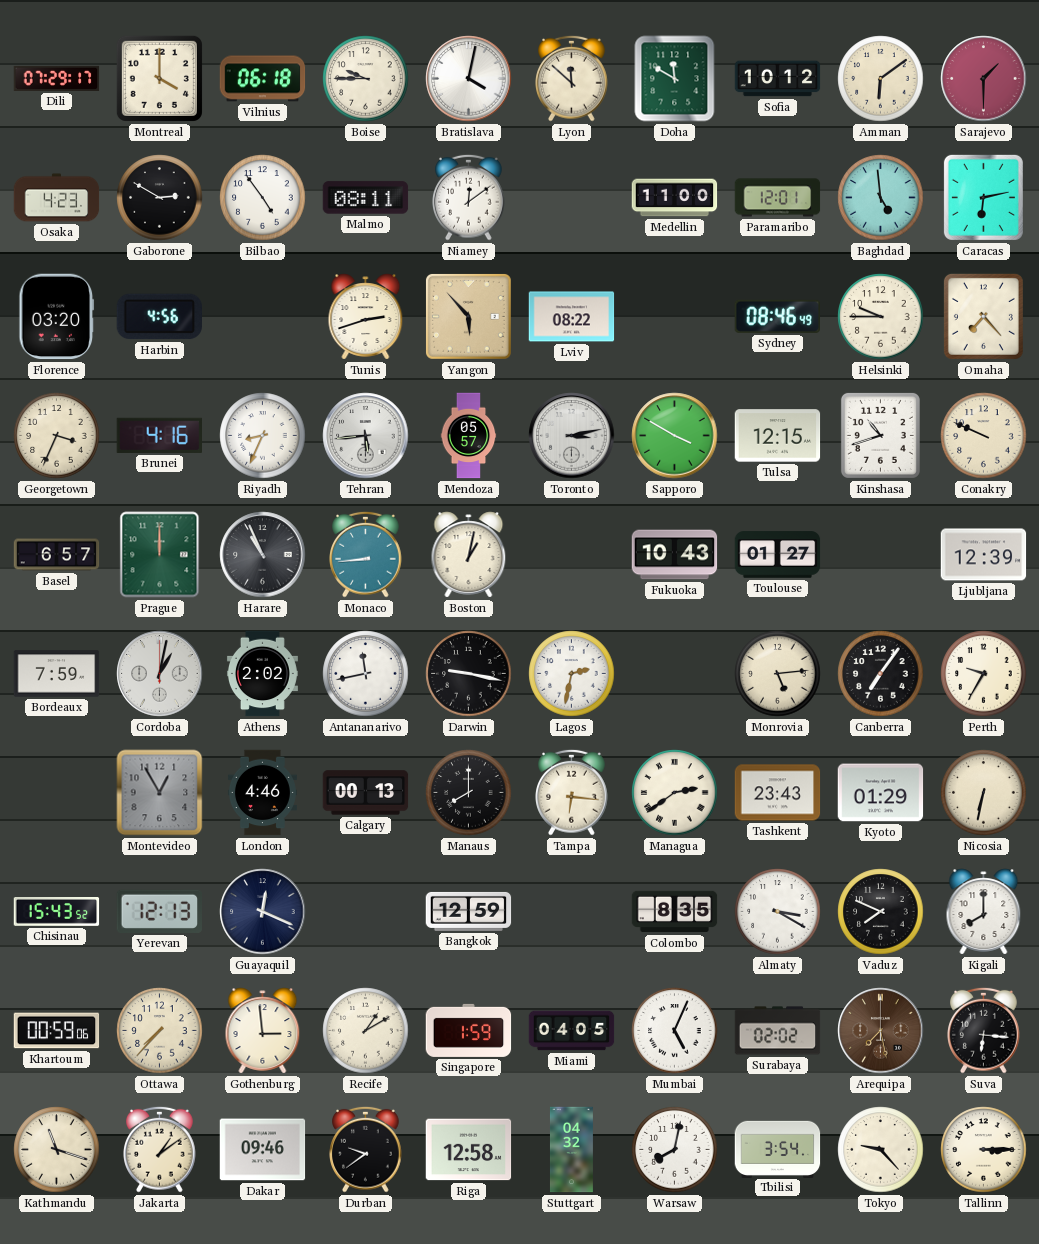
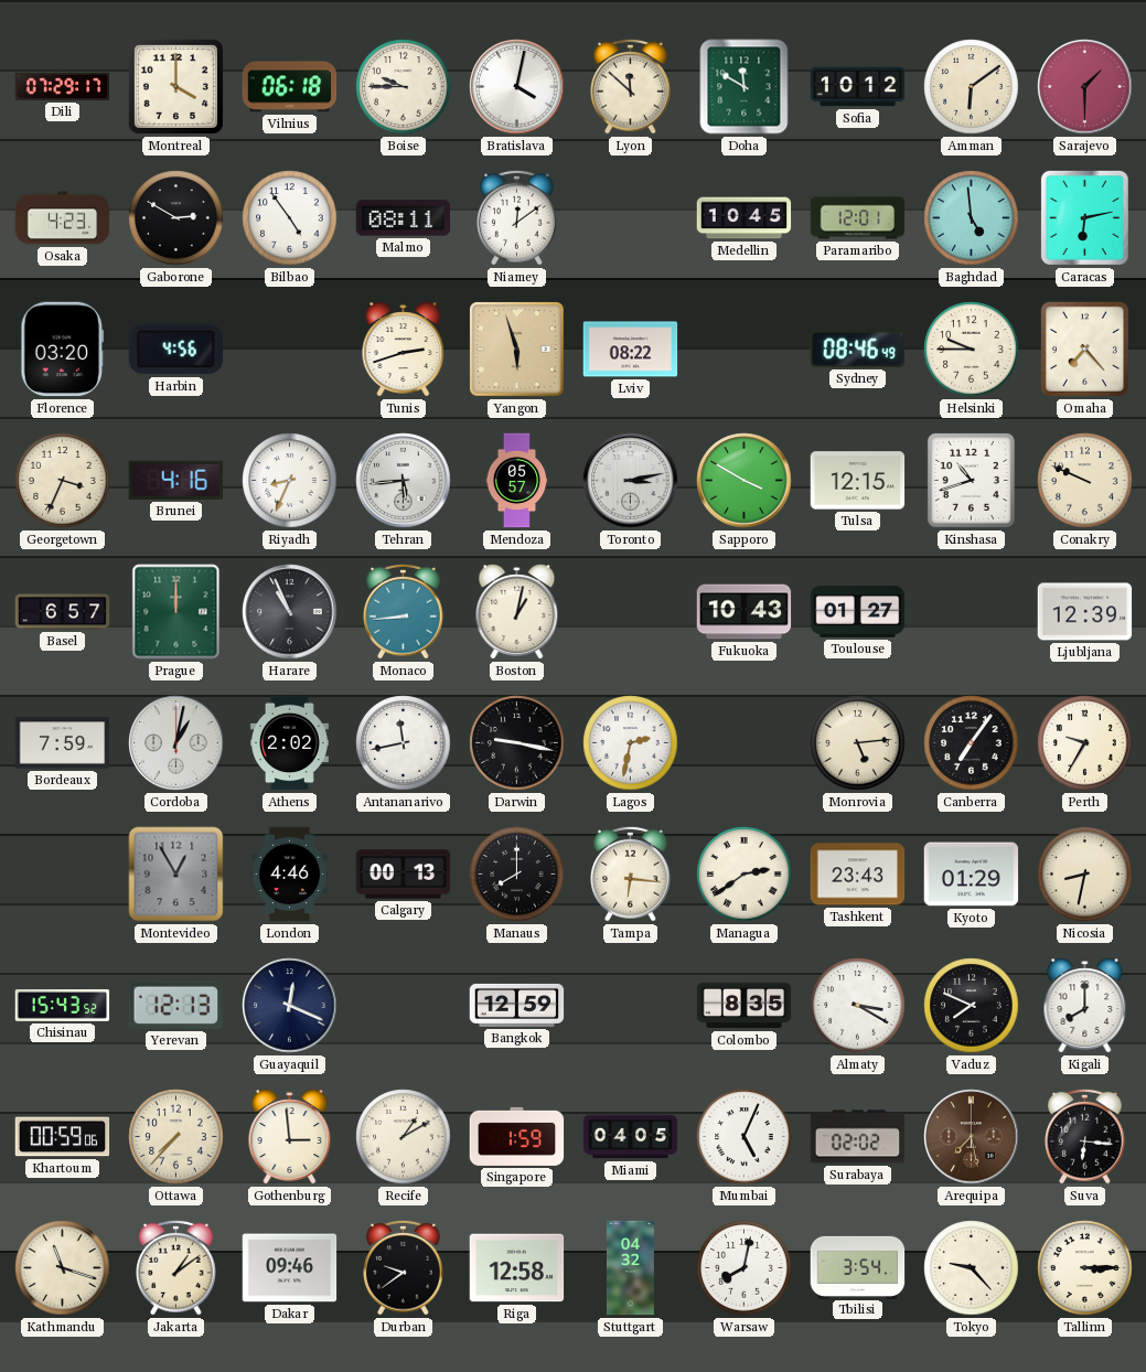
Medellin: 11:00 -> 10:45
Yangon: 5:53 -> 5:57
Nicosia: 6:32 -> 8:32
